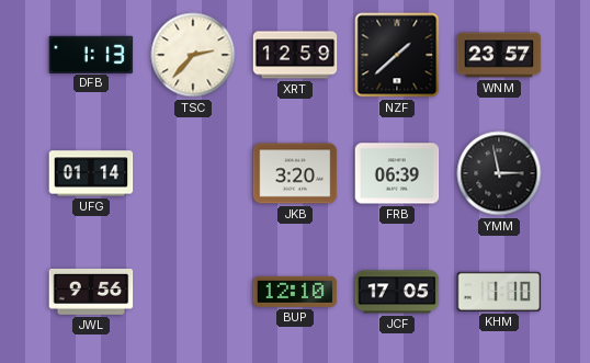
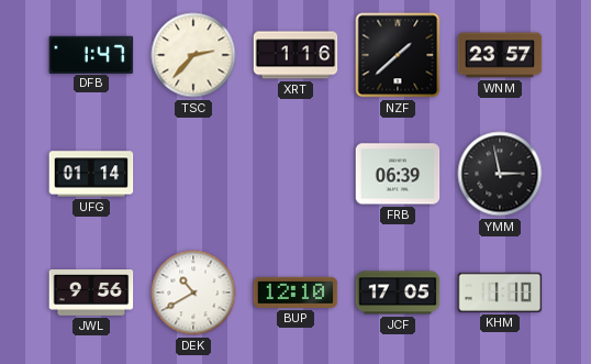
DFB: 1:13 -> 1:47
XRT: 12:59 -> 1:16
JKB: 3:20 -> none
DEK: none -> 10:40
